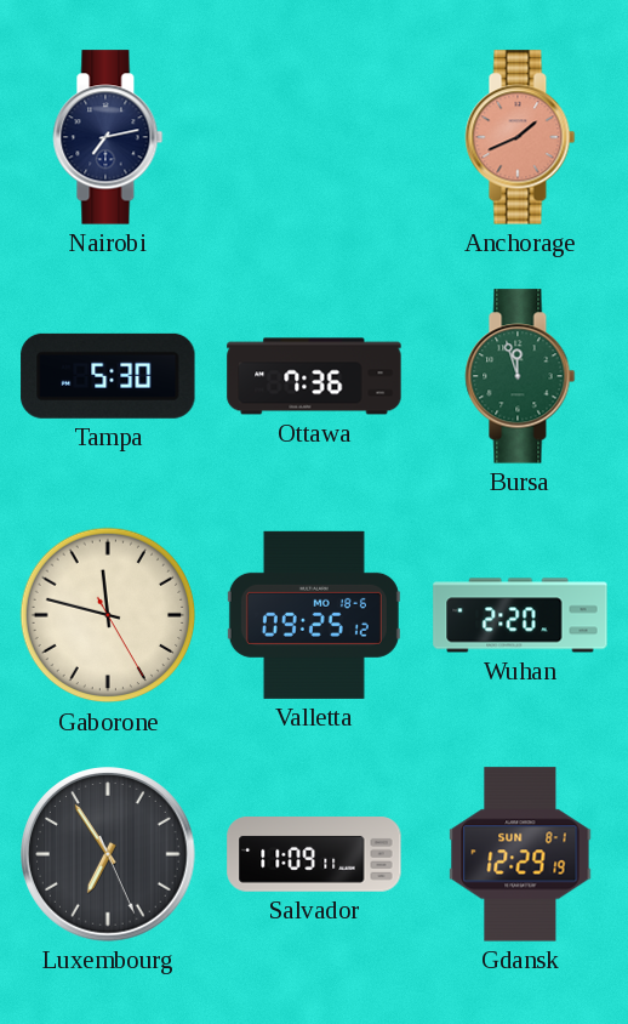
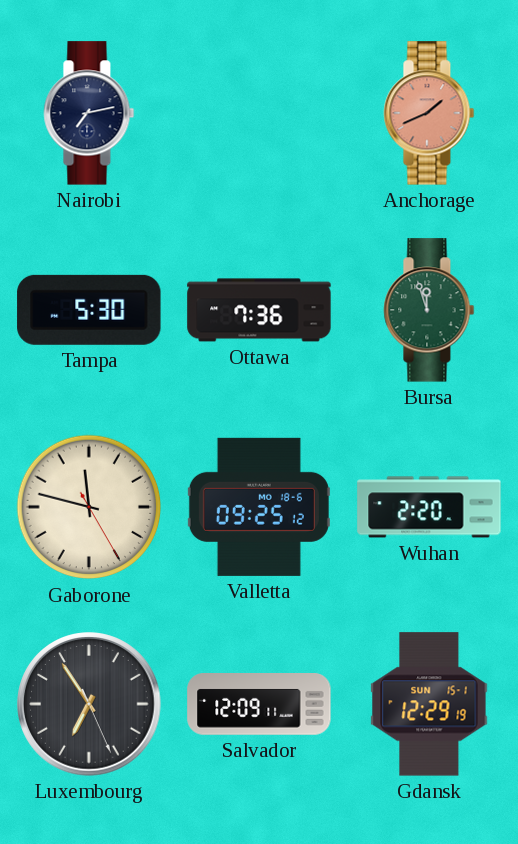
Salvador: 11:09 -> 12:09
Gdansk date: SUN 8-1 -> SUN 15-1
